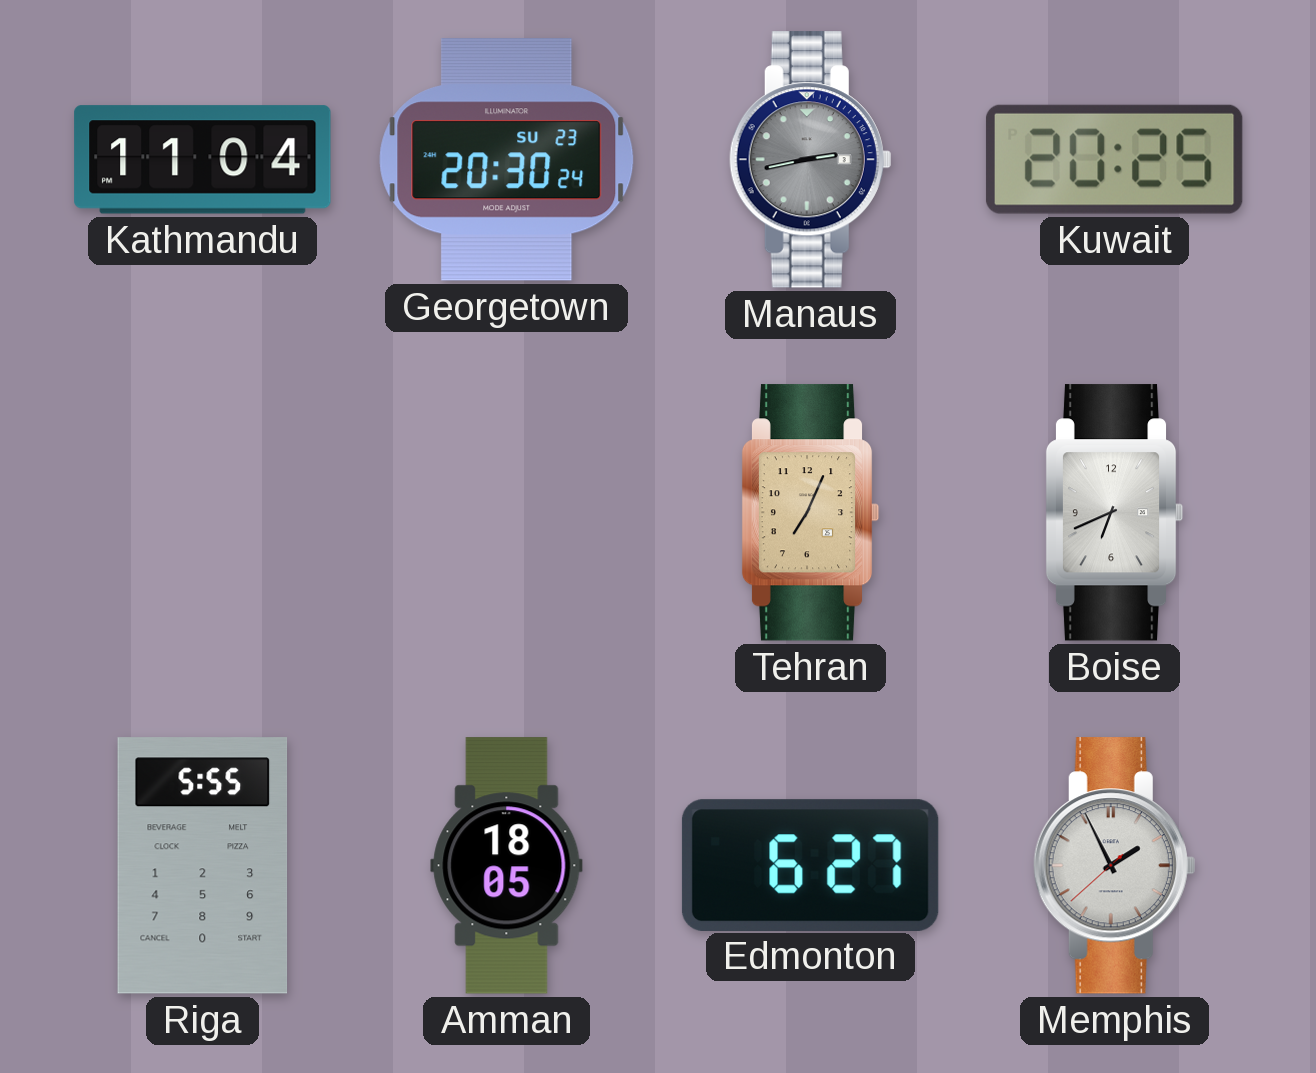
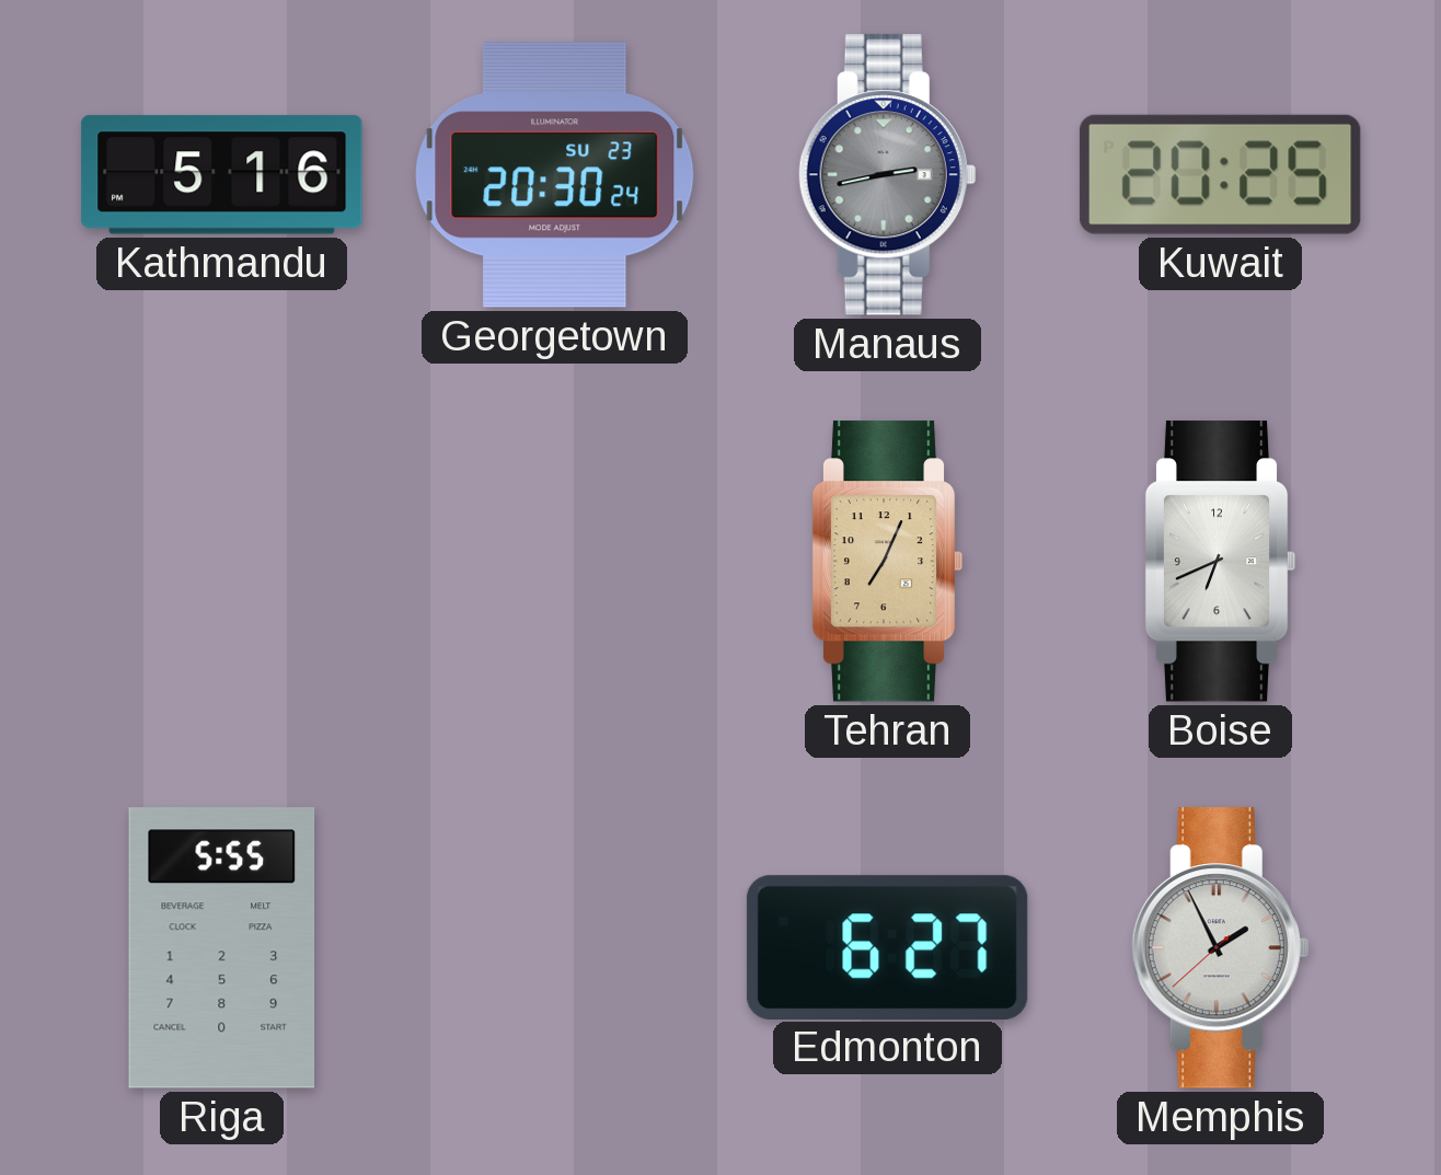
Kathmandu: 11:04 -> 5:16
Amman: 18:05 -> none
